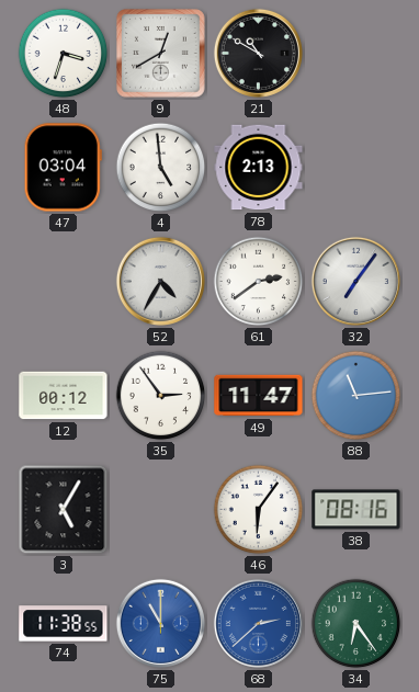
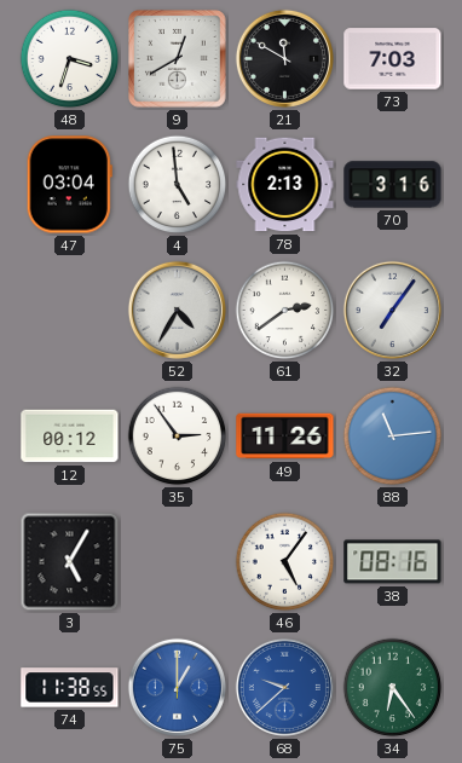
21: 10:50 -> 11:50
73: none -> 7:03
70: none -> 3:16
49: 11:47 -> 11:26
46: 6:06 -> 5:06
75: 11:00 -> 1:00
68: 2:38 -> 9:38
